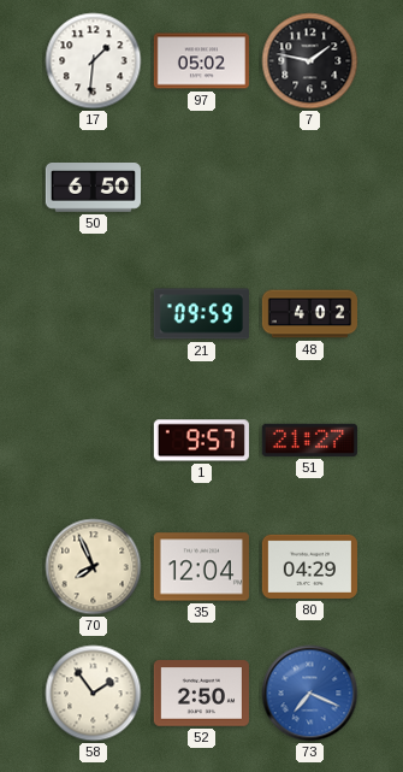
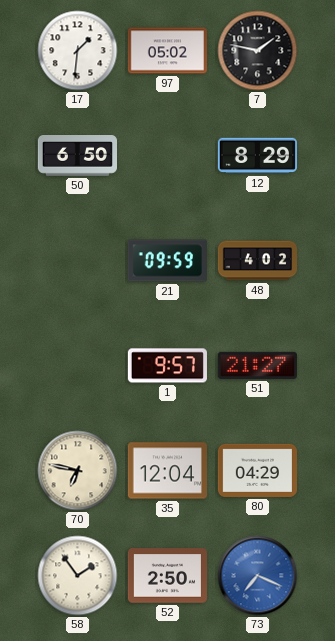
12: none -> 8:29
70: 7:56 -> 6:47
